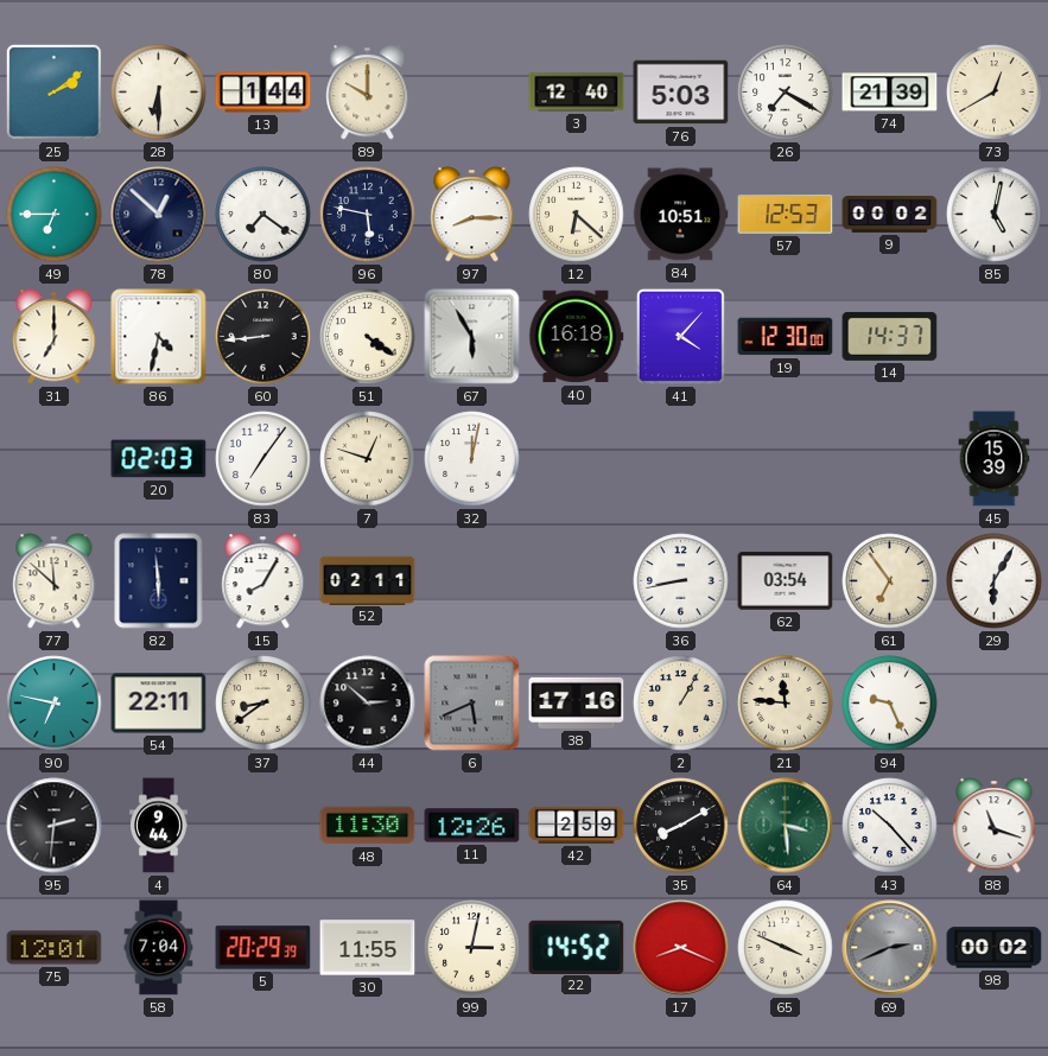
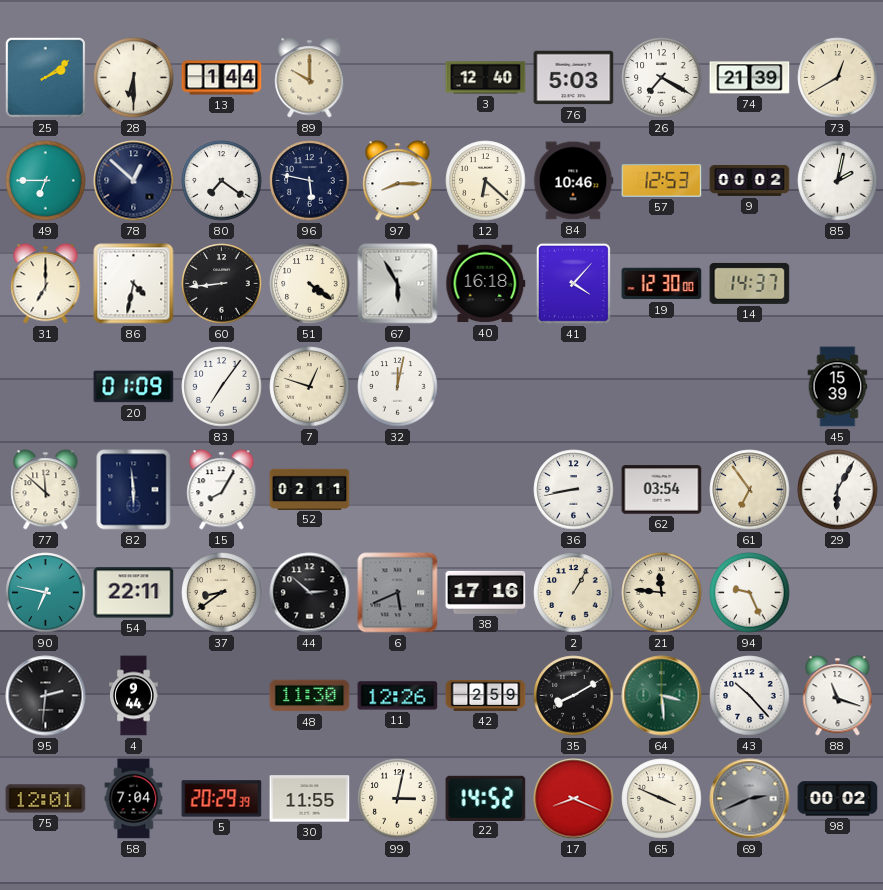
84: 10:51 -> 10:46
85: 5:02 -> 2:02
20: 02:03 -> 01:09
